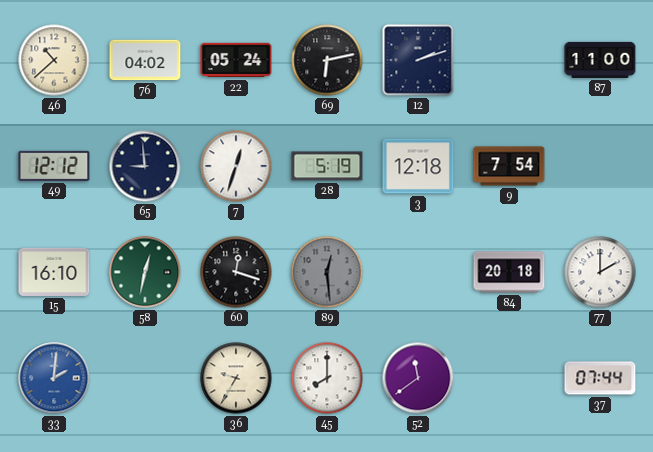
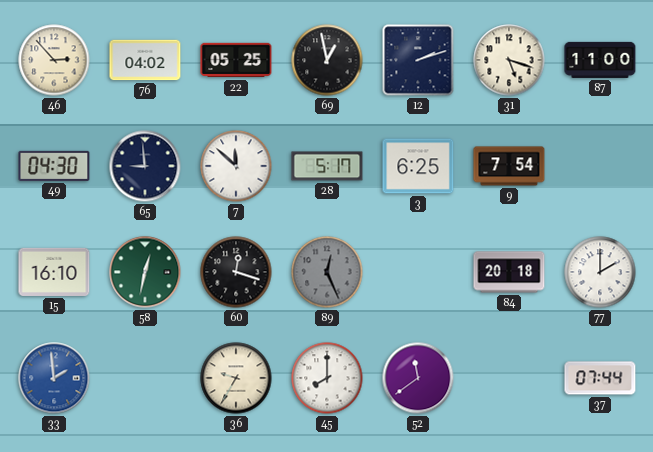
46: 10:38 -> 2:53
22: 05:24 -> 05:25
69: 6:13 -> 12:58
31: none -> 5:18
49: 12:12 -> 04:30
7: 12:33 -> 11:52
28: 5:19 -> 5:17
3: 12:18 -> 6:25
89: 12:29 -> 12:26
33: 2:01 -> 1:59
